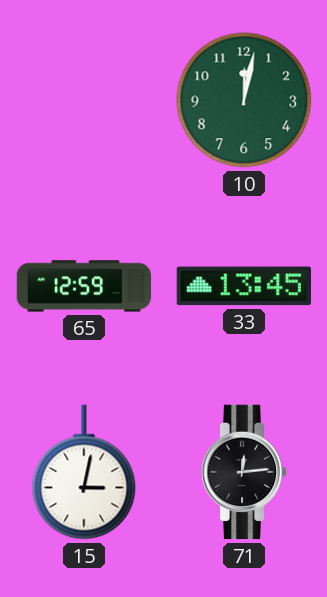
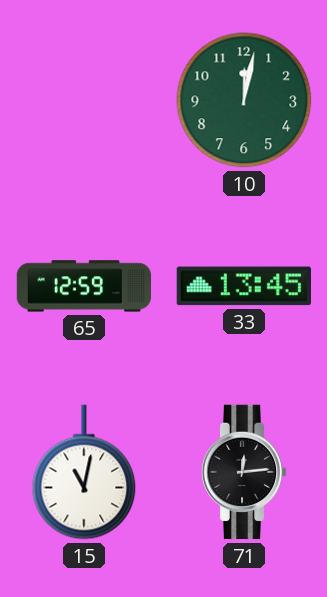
15: 3:02 -> 11:02
